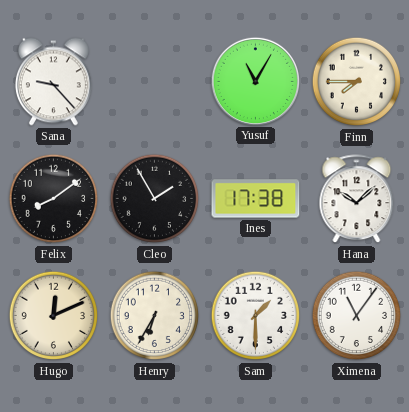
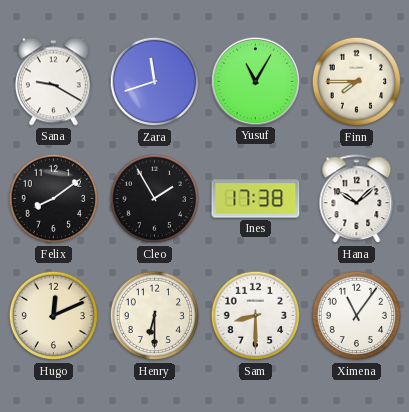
Sana: 9:23 -> 9:20
Zara: none -> 11:42
Henry: 6:35 -> 6:30
Sam: 1:30 -> 8:30
